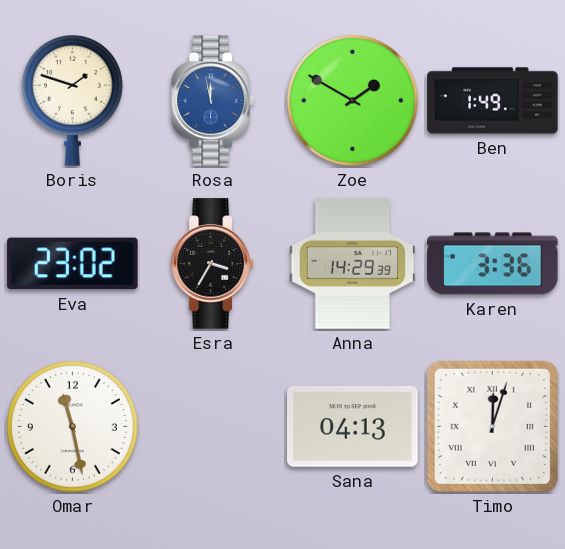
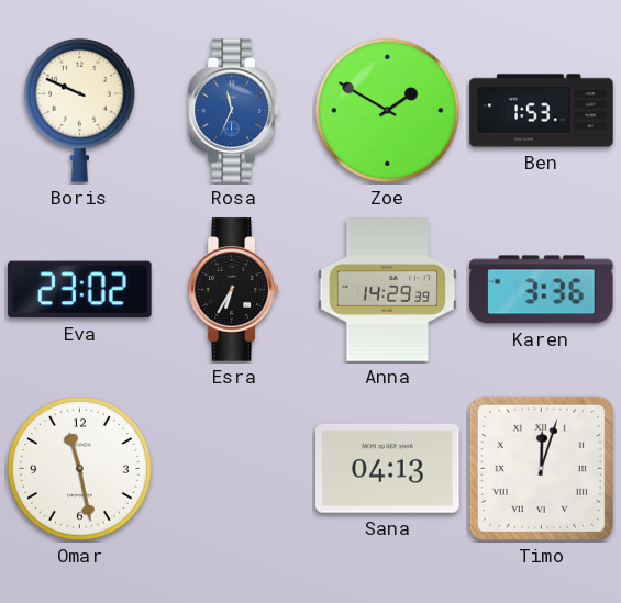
Boris: 1:48 -> 9:49
Rosa: 11:58 -> 11:34
Ben: 1:49 -> 1:53
Esra: 3:35 -> 6:35
